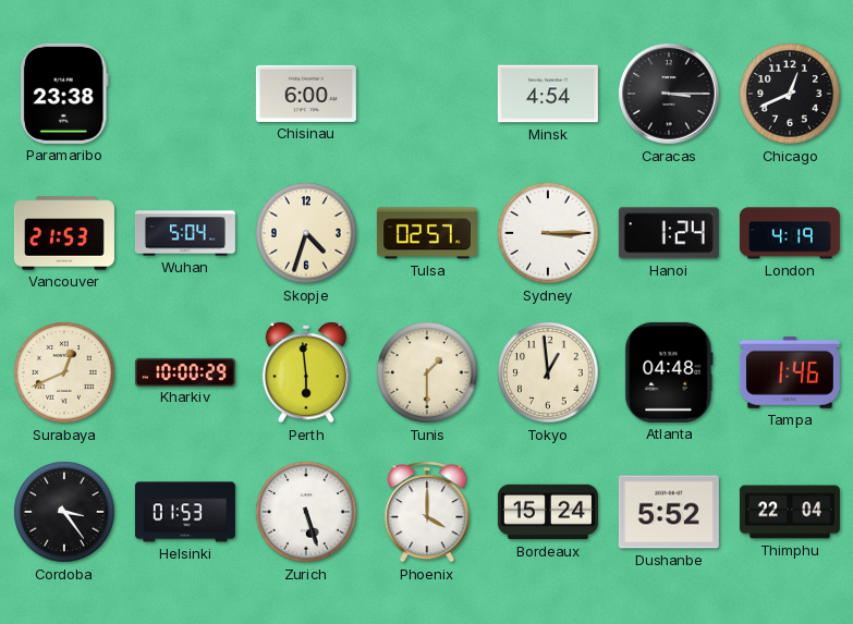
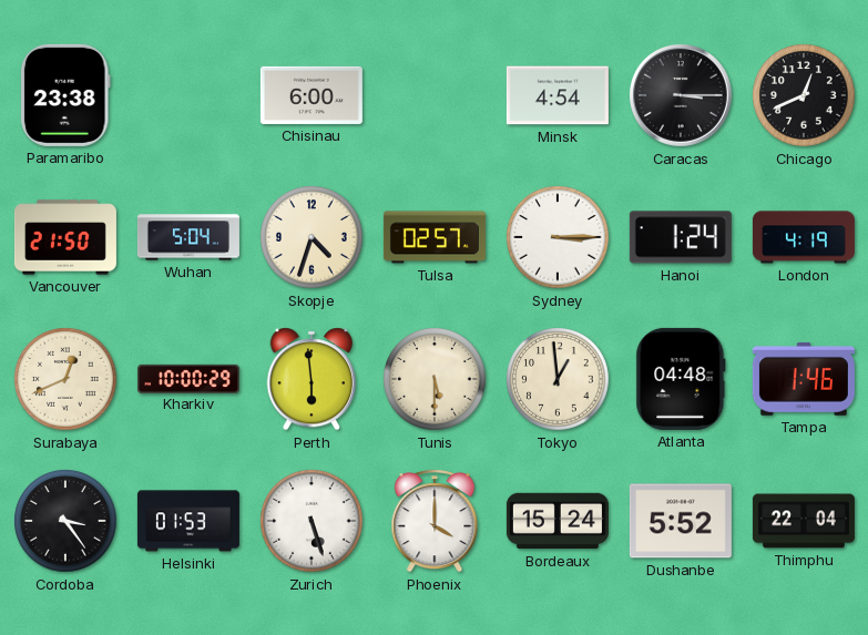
Vancouver: 21:53 -> 21:50
Tunis: 1:30 -> 5:30
